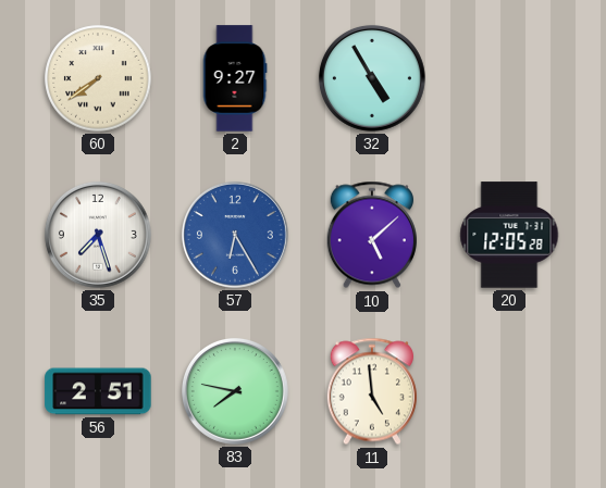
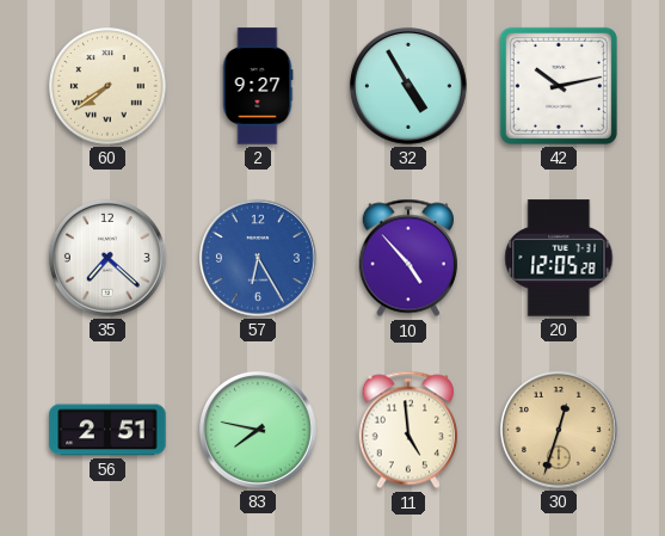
42: none -> 10:13
35: 7:27 -> 7:22
10: 5:08 -> 4:53
30: none -> 12:33
